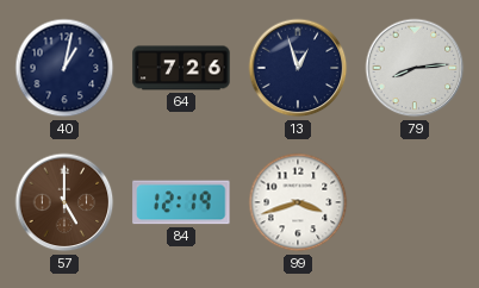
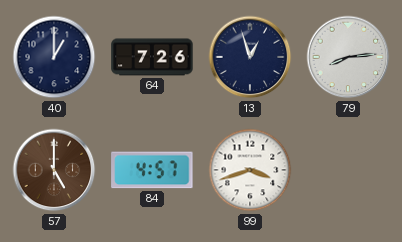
40: 1:02 -> 1:00
84: 12:19 -> 4:57
